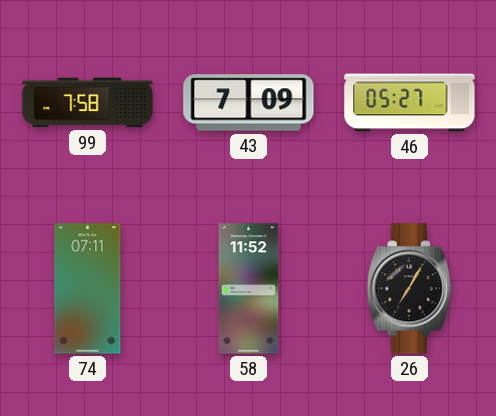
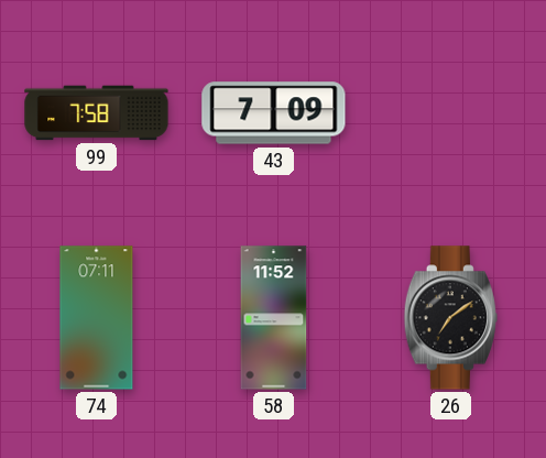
46: 05:27 -> none
26: 7:05 -> 7:09
